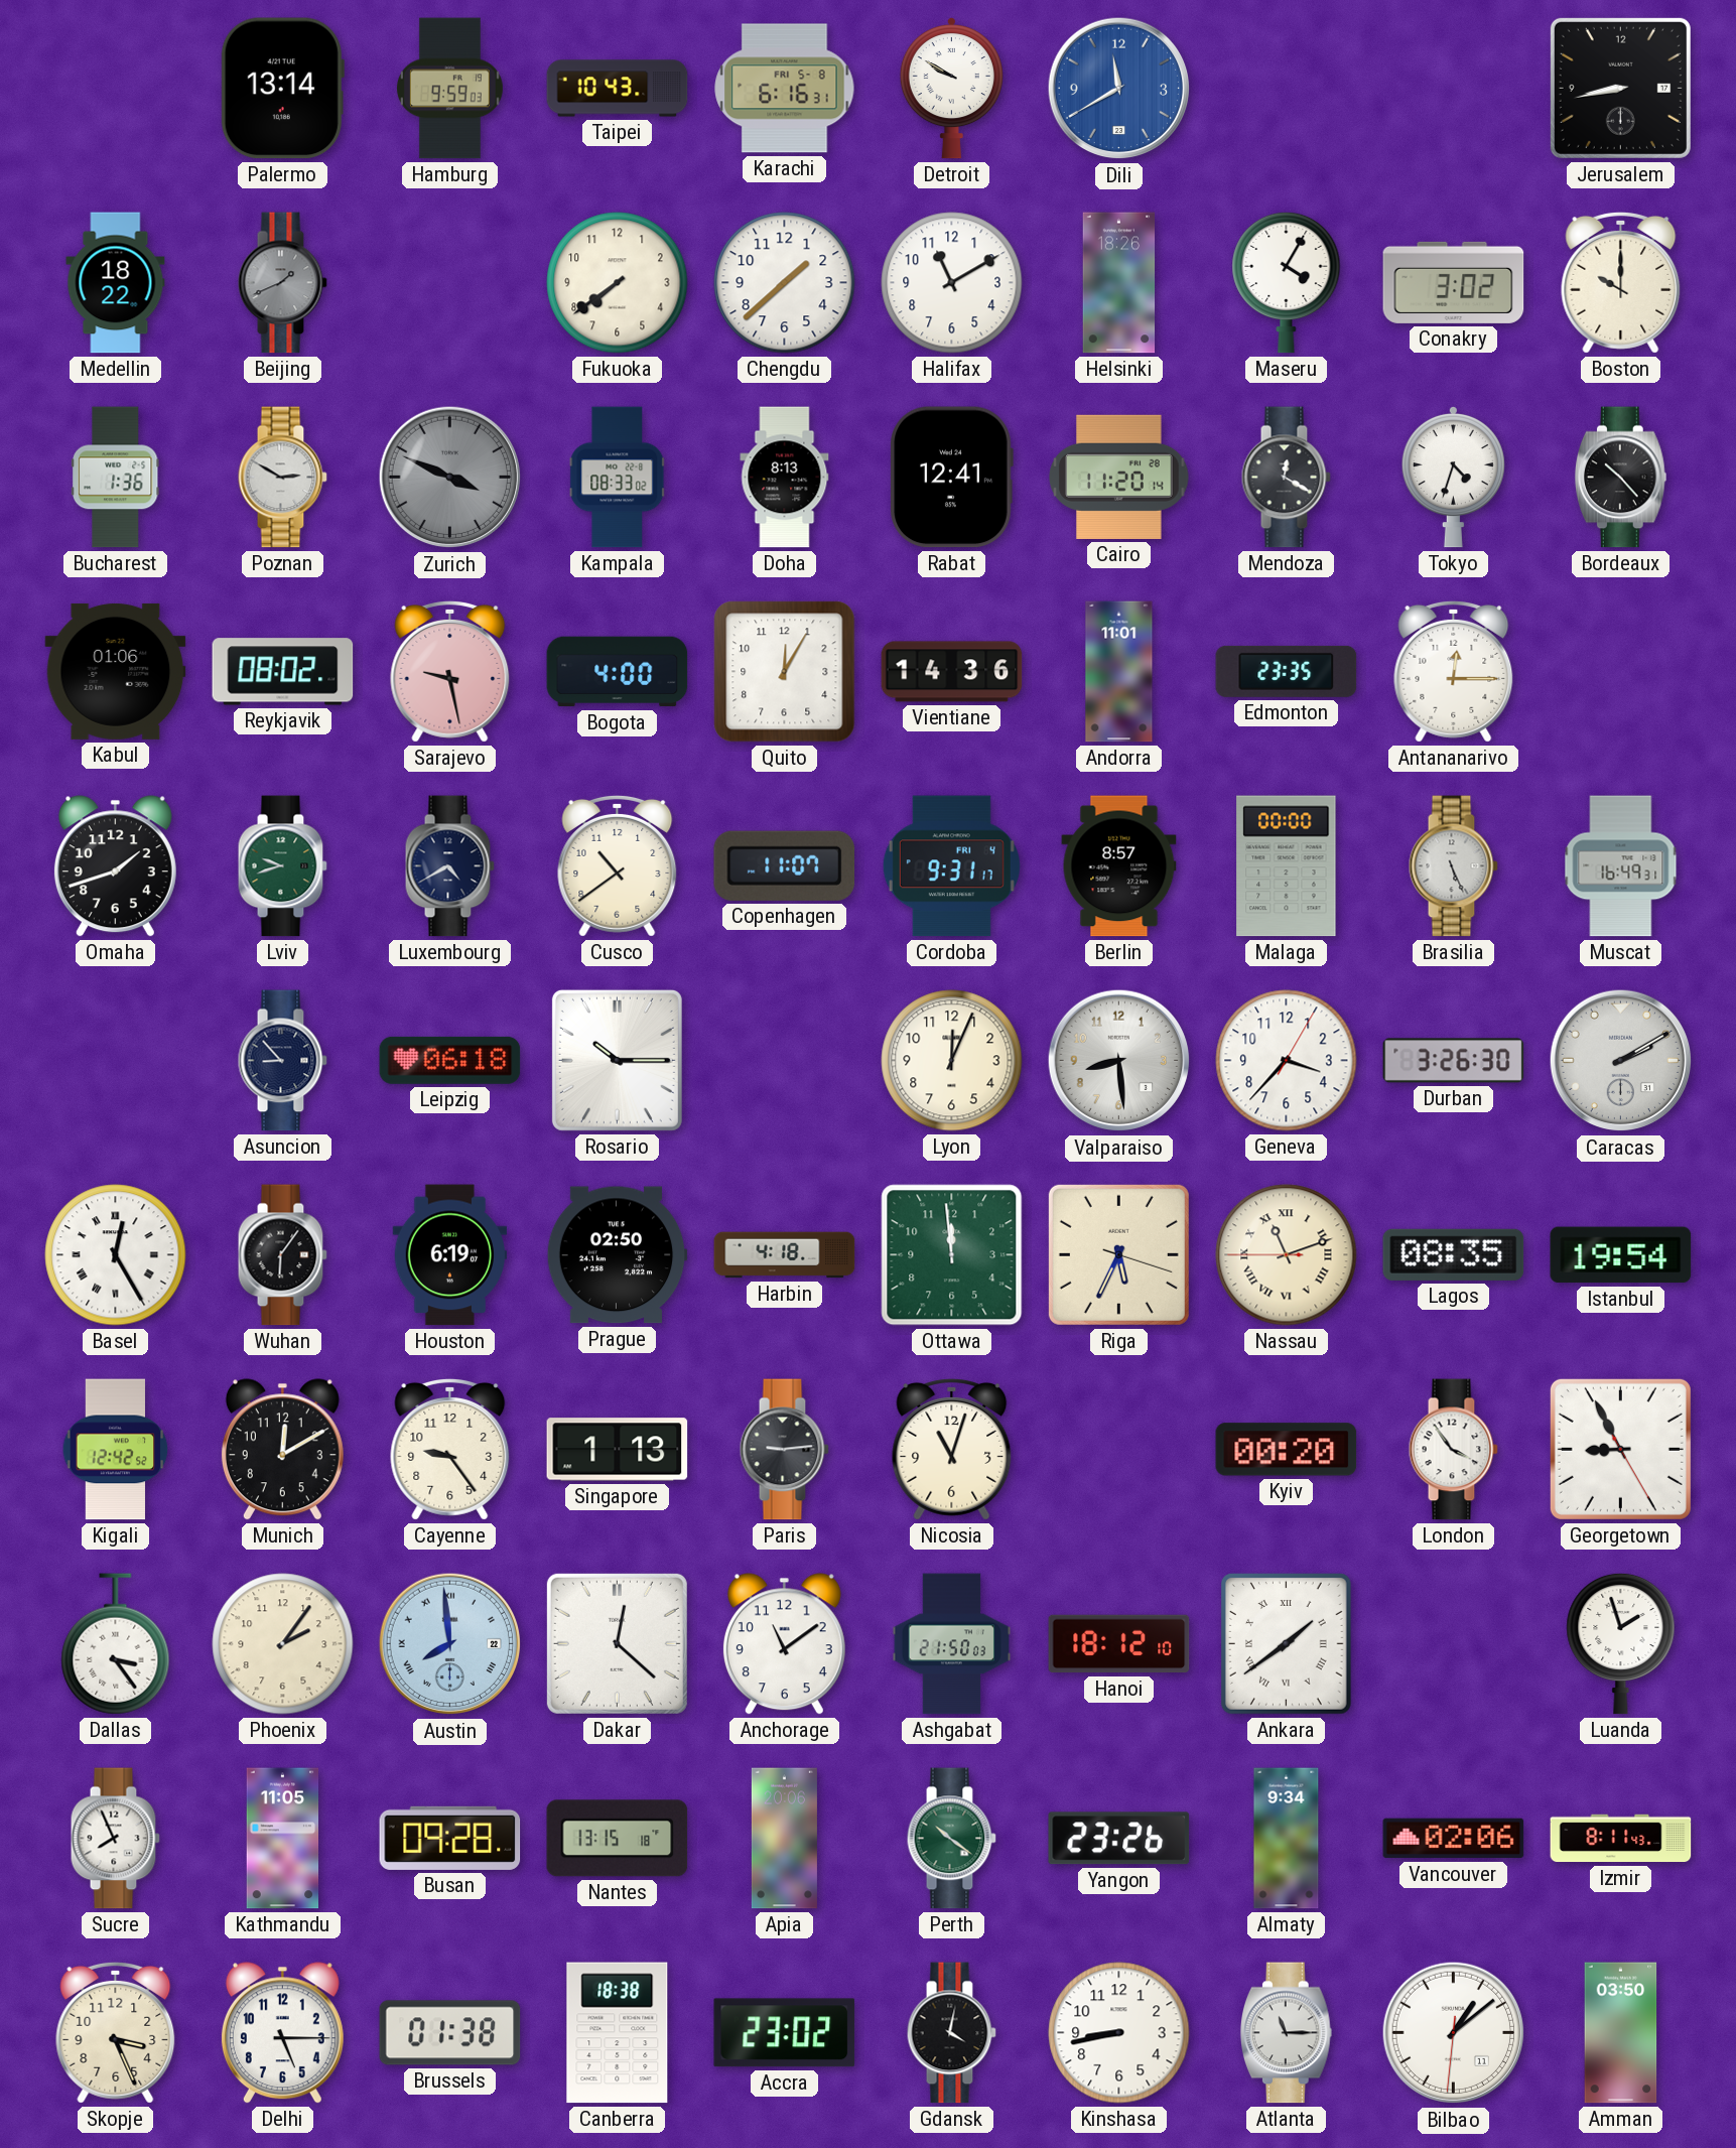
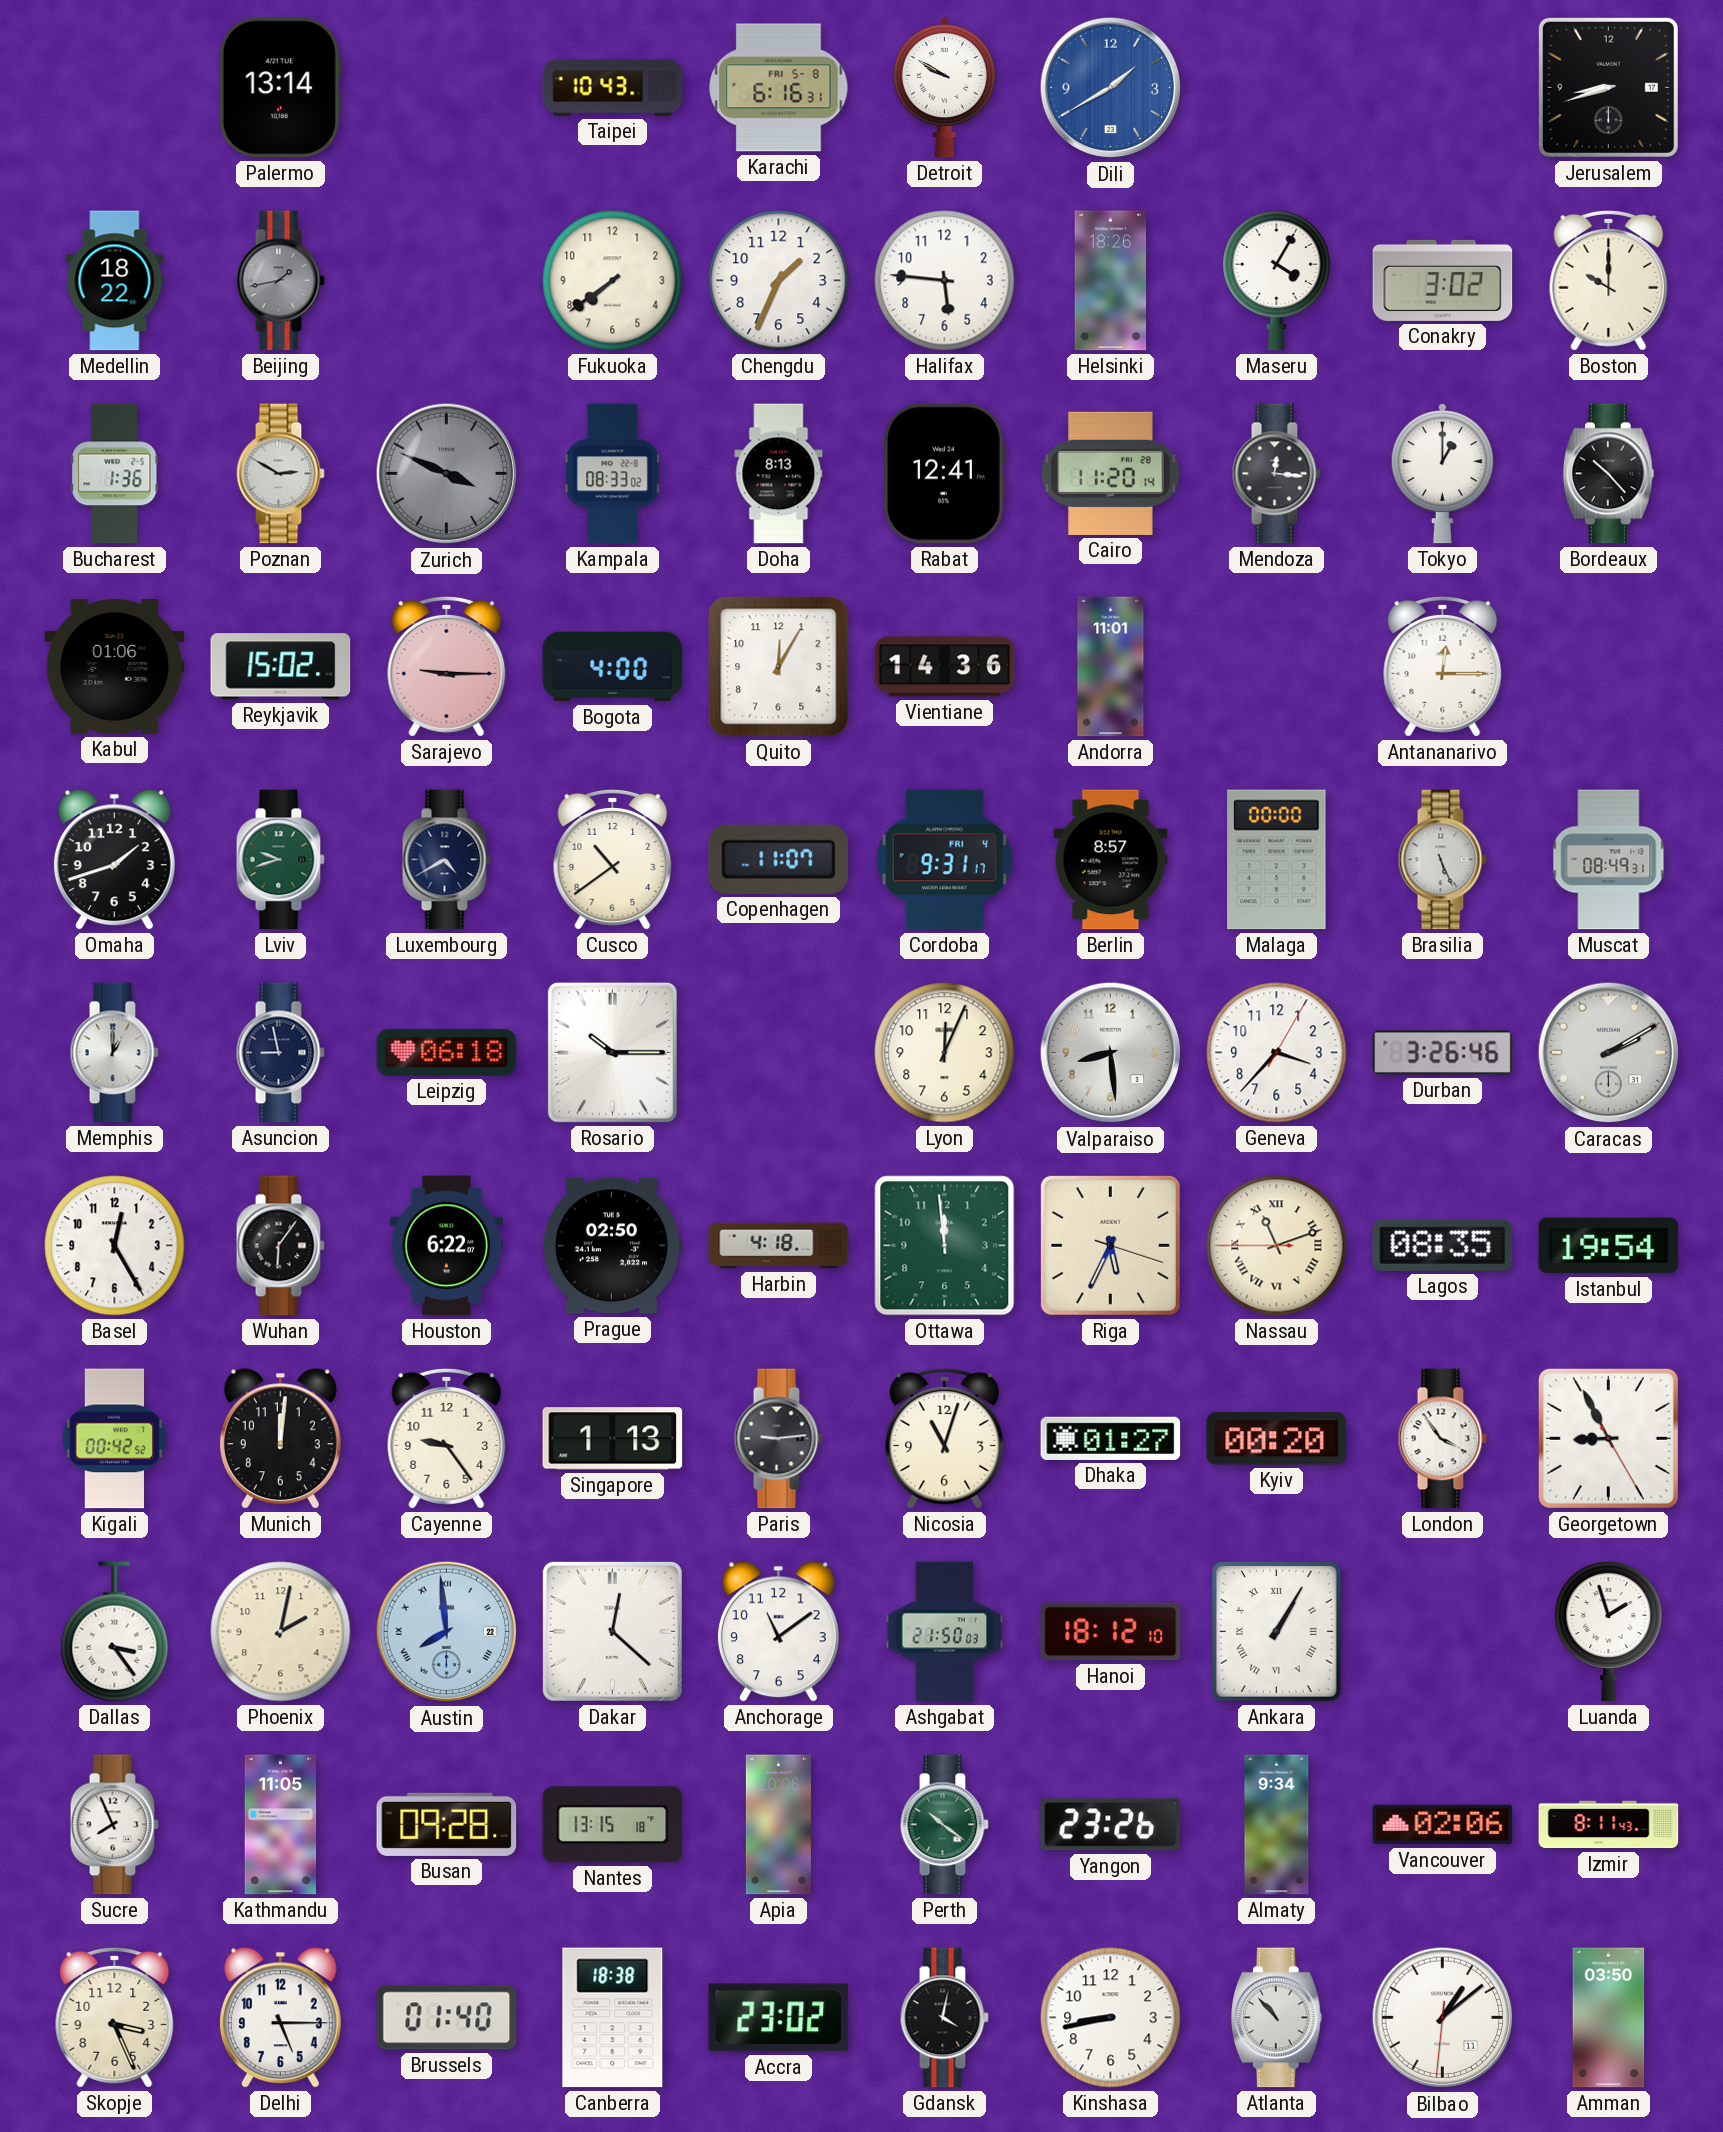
Hamburg: 9:59 -> none
Dili: 11:40 -> 1:40
Jerusalem: 8:43 -> 8:42
Beijing: 1:41 -> 1:43
Chengdu: 1:38 -> 1:34
Halifax: 11:10 -> 5:46
Mendoza: 12:20 -> 12:16
Tokyo: 4:33 -> 1:00
Reykjavik: 08:02 -> 15:02
Sarajevo: 9:28 -> 9:15
Edmonton: 23:35 -> none
Muscat: 16:49 -> 08:49
Memphis: none -> 1:00
Asuncion: 8:53 -> 8:58
Durban: 3:26:30 -> 3:26:46
Basel numerals: Roman -> Arabic
Houston: 6:19 -> 6:22
Kigali: 12:42 -> 00:42
Munich: 12:10 -> 12:01
Dhaka: none -> 01:27
Phoenix: 2:06 -> 2:02
Ankara: 1:39 -> 1:05
Brussels: 01:38 -> 01:40
Atlanta: 11:15 -> 10:53
